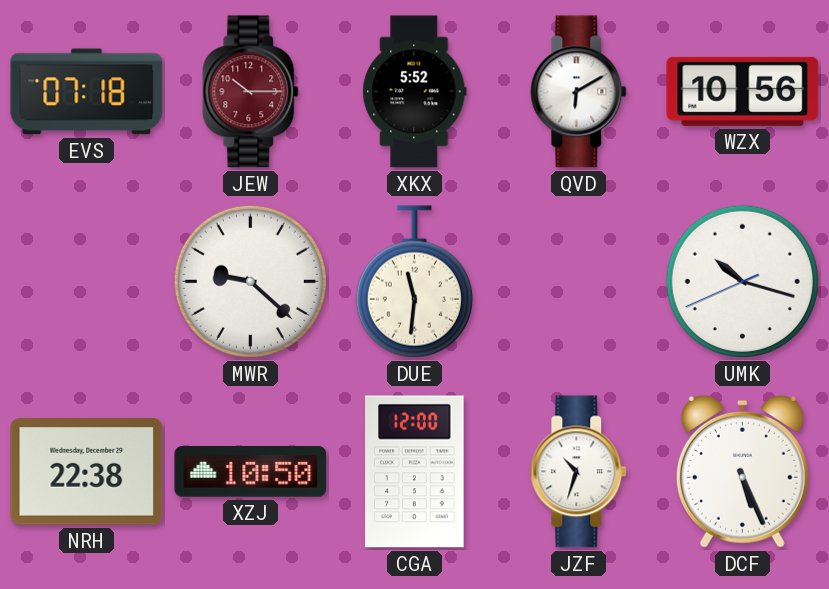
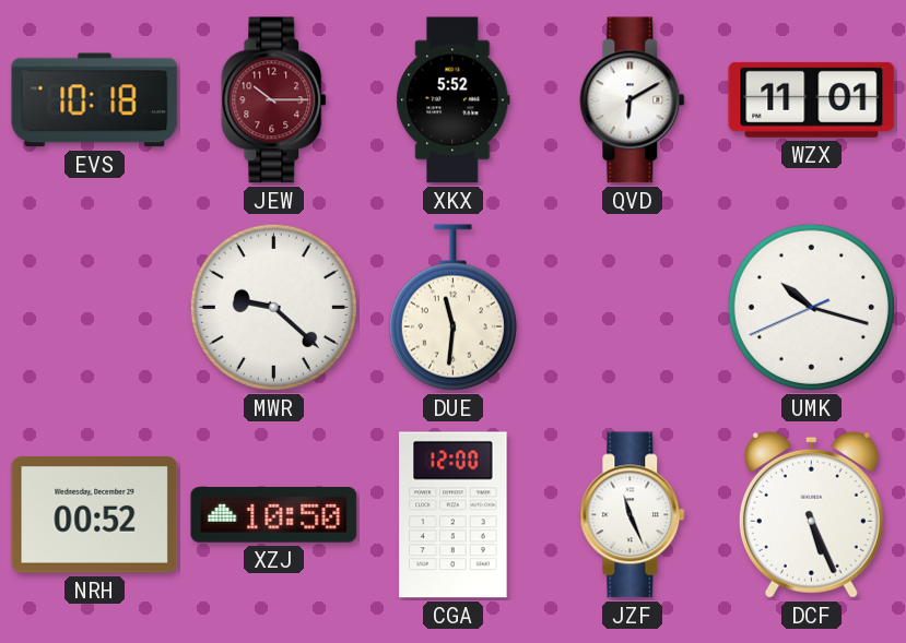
EVS: 07:18 -> 10:18
WZX: 10:56 -> 11:01
NRH: 22:38 -> 00:52
JZF: 10:33 -> 11:26
